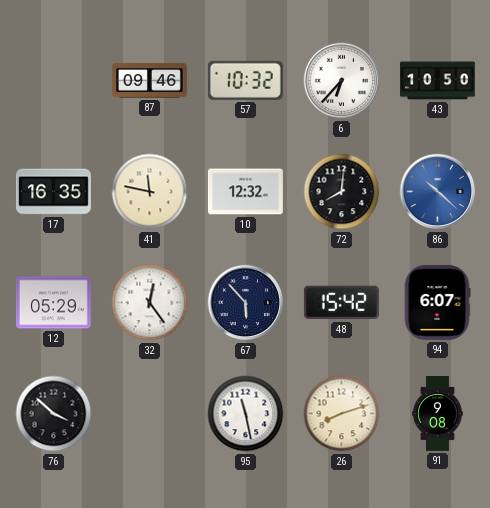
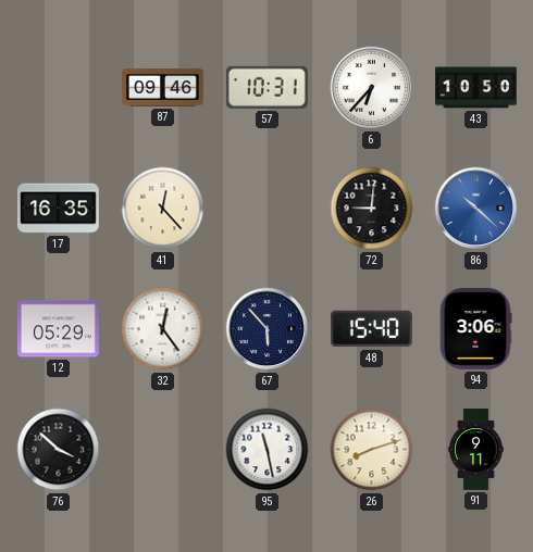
57: 10:32 -> 10:31
41: 11:47 -> 12:23
10: 12:32 -> none
72: 8:01 -> 9:01
48: 15:42 -> 15:40
94: 6:07 -> 3:06
91: 9:08 -> 9:11
